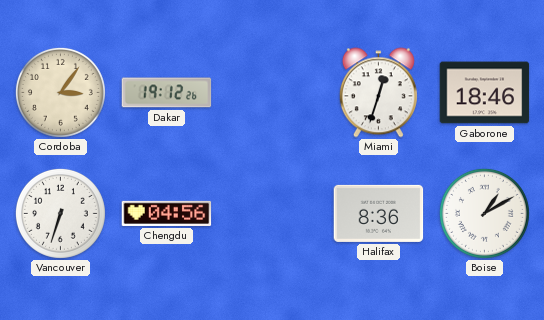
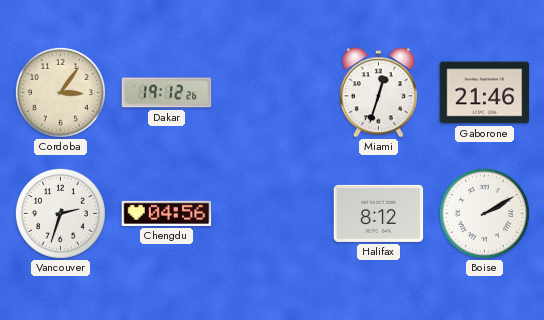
Gaborone: 18:46 -> 21:46
Vancouver: 6:33 -> 2:33
Halifax: 8:36 -> 8:12
Boise: 1:10 -> 2:10
